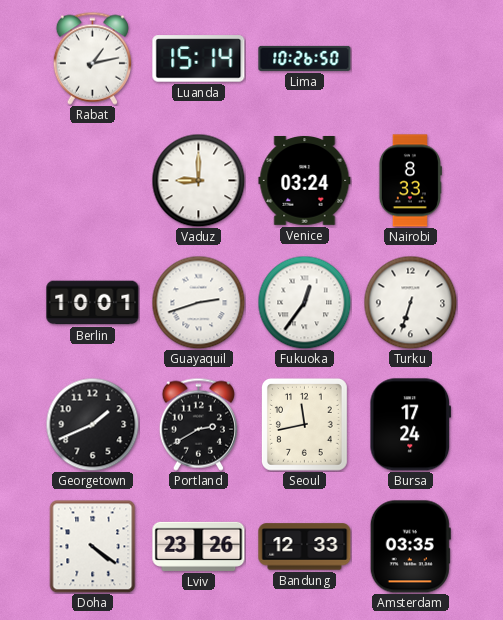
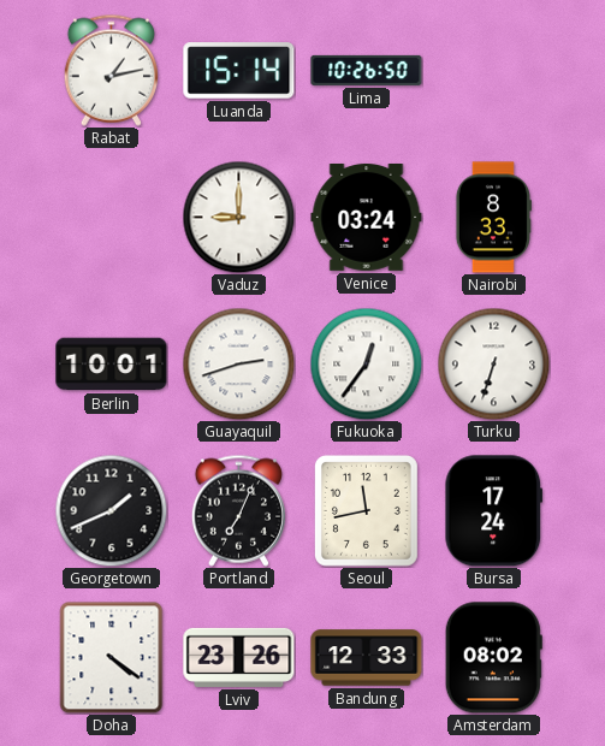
Portland: 2:40 -> 7:04
Amsterdam: 03:35 -> 08:02
